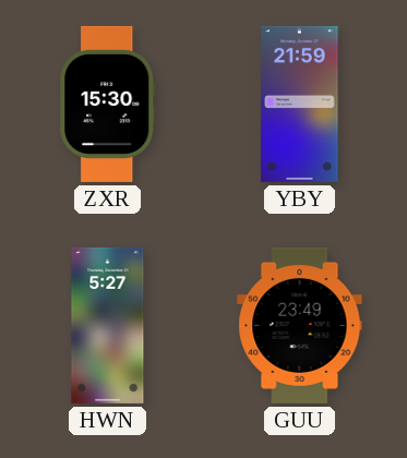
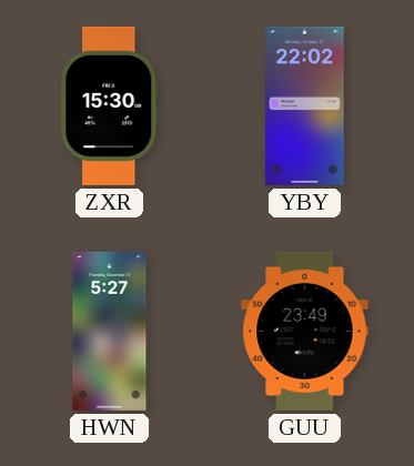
YBY: 21:59 -> 22:02
